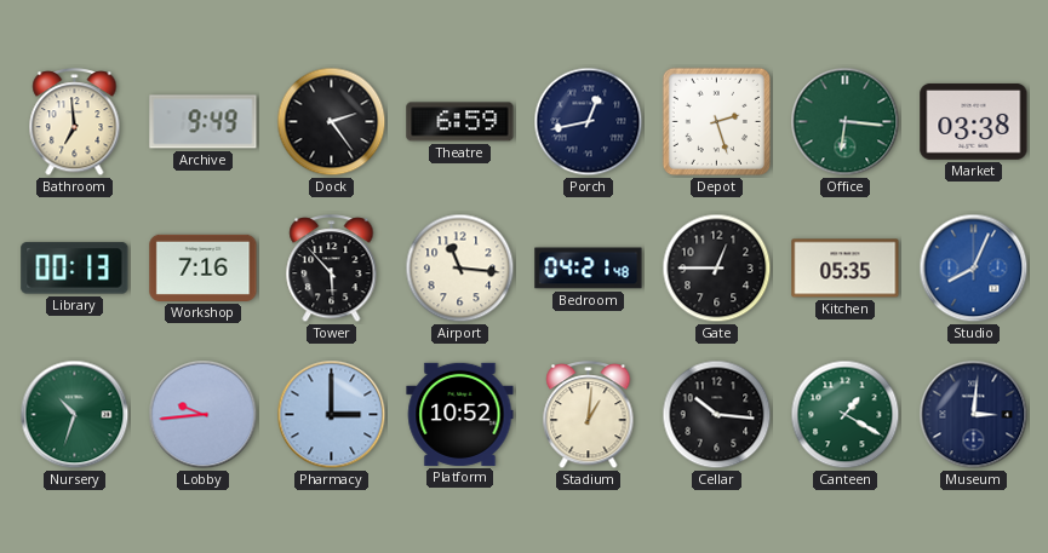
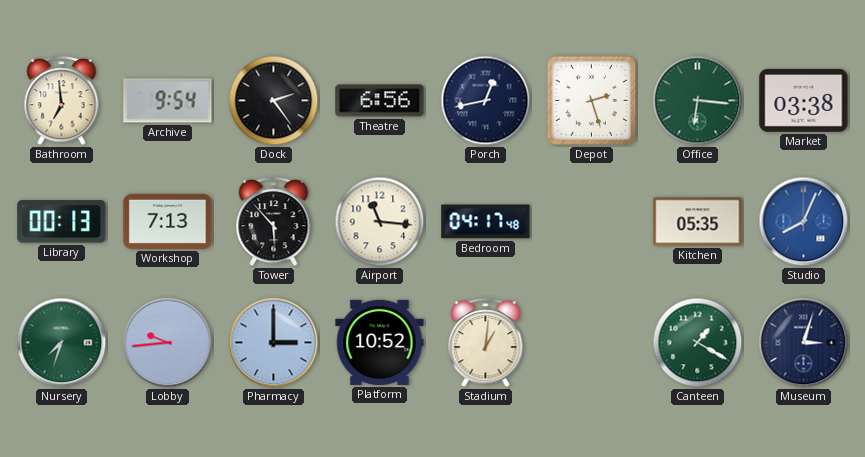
Archive: 9:49 -> 9:54
Theatre: 6:59 -> 6:56
Workshop: 7:16 -> 7:13
Bedroom: 04:21 -> 04:17
Gate: 12:45 -> none
Nursery: 10:33 -> 7:33
Cellar: 10:16 -> none
Museum: 3:01 -> 3:03
